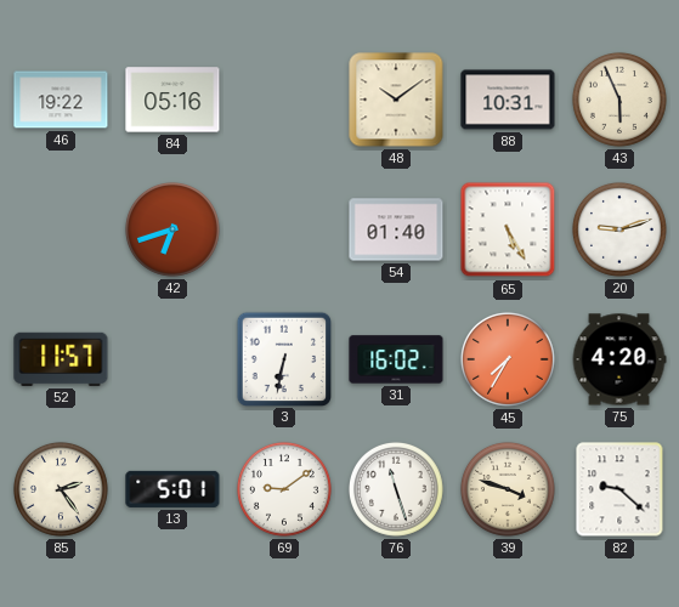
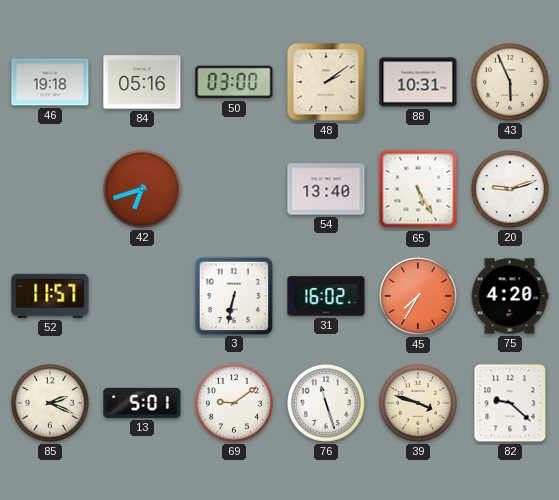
46: 19:22 -> 19:18
50: none -> 03:00
48: 10:09 -> 2:09
54: 01:40 -> 13:40
85: 2:24 -> 2:19
